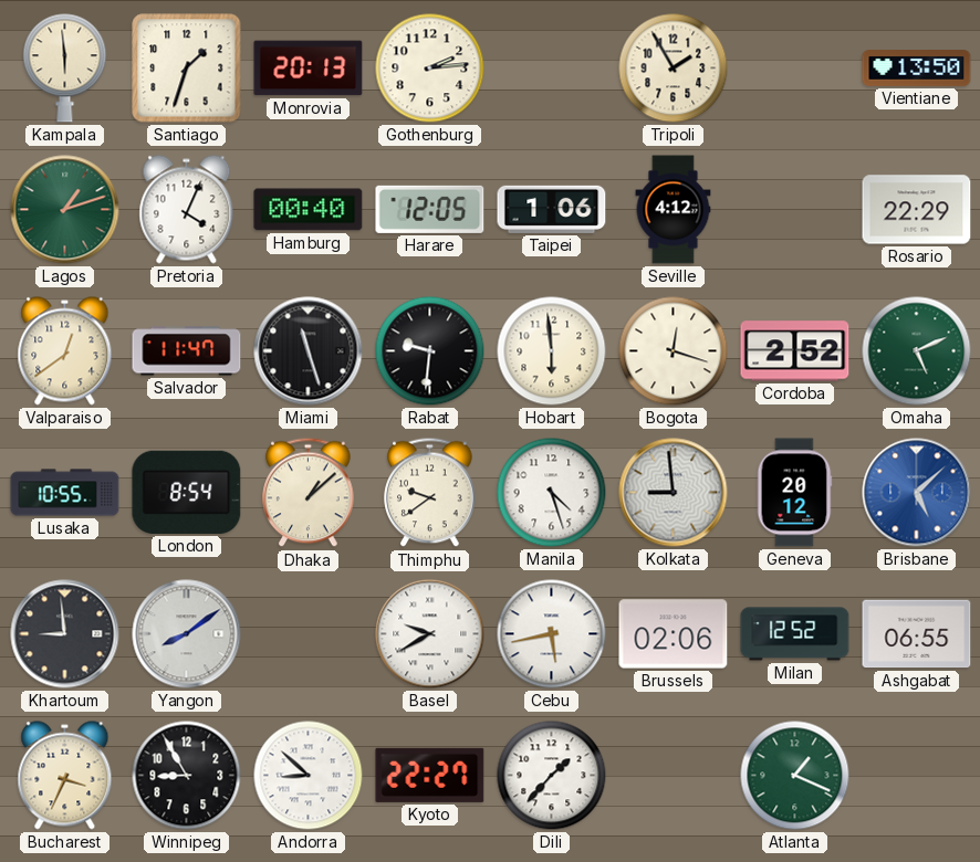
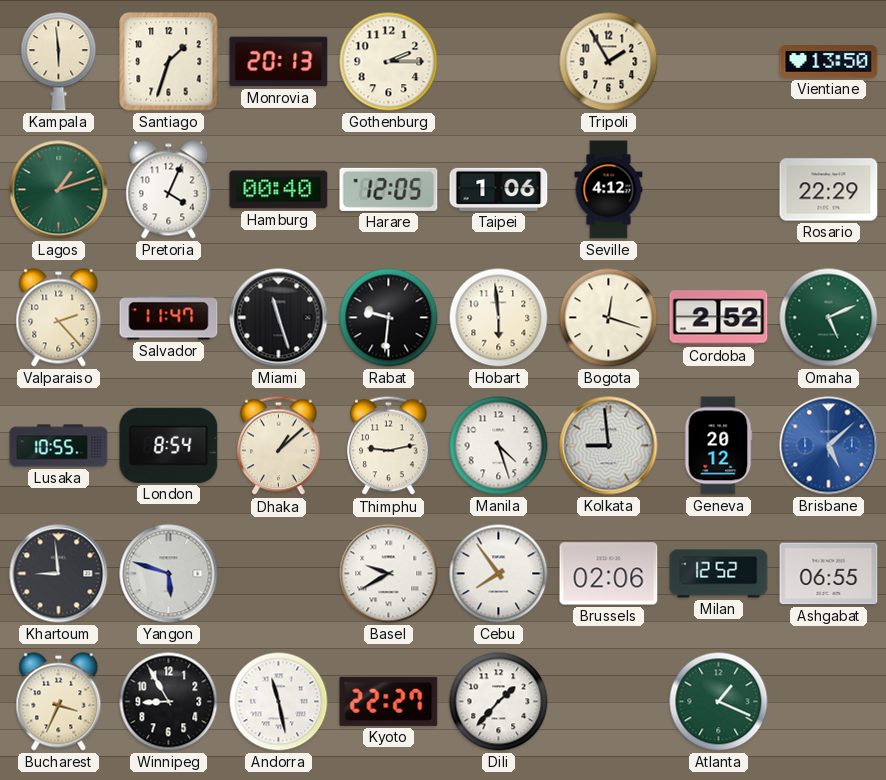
Gothenburg: 2:14 -> 2:15
Valparaiso: 12:39 -> 2:23
Thimphu: 9:39 -> 9:13
Yangon: 8:09 -> 5:48
Cebu: 5:43 -> 7:54
Andorra: 8:52 -> 11:28
